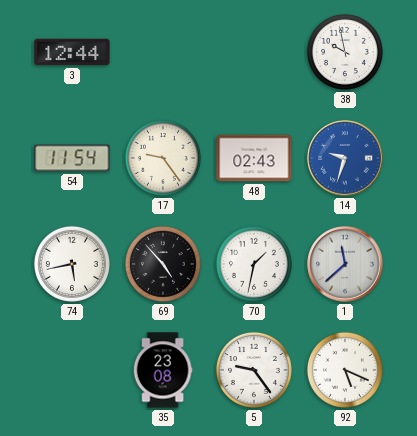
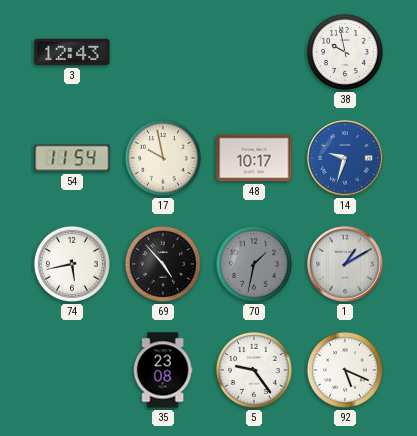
3: 12:44 -> 12:43
17: 9:24 -> 9:58
48: 02:43 -> 10:17
70 dial: white -> grey
1: 11:38 -> 1:10
